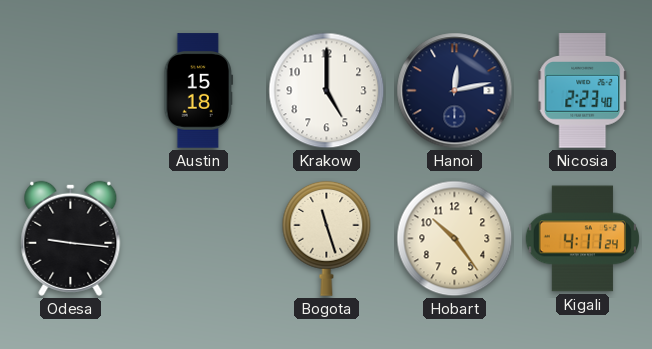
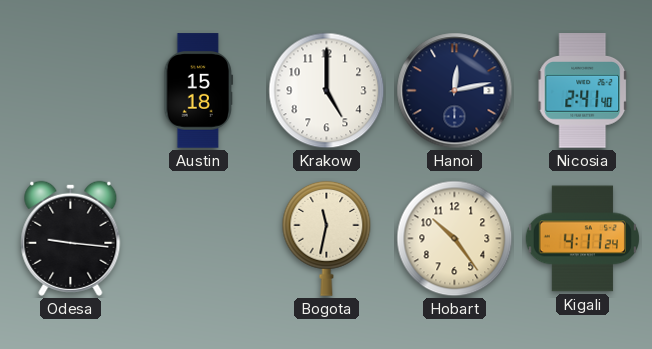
Nicosia: 2:23 -> 2:41
Bogota: 11:27 -> 11:32
